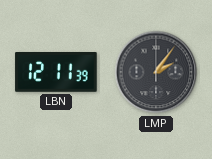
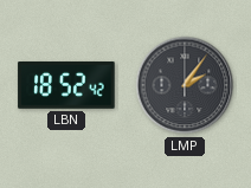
LBN: 12:11 -> 18:52
